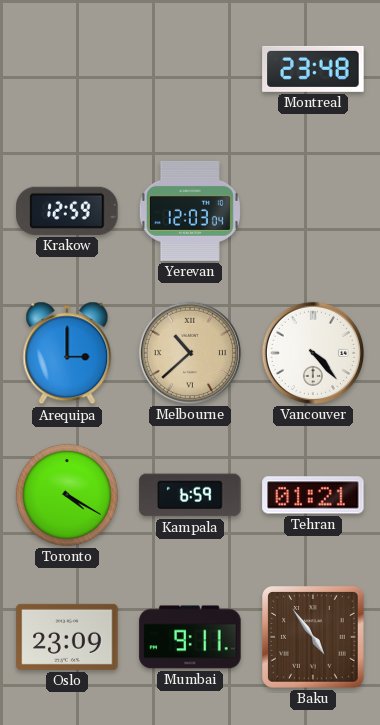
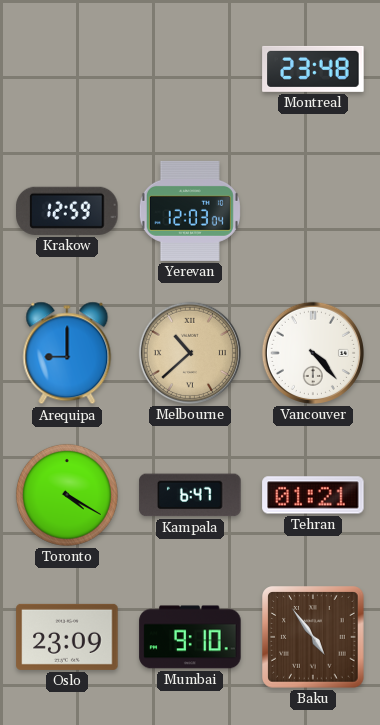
Arequipa: 3:00 -> 9:00
Kampala: 6:59 -> 6:47
Mumbai: 9:11 -> 9:10
